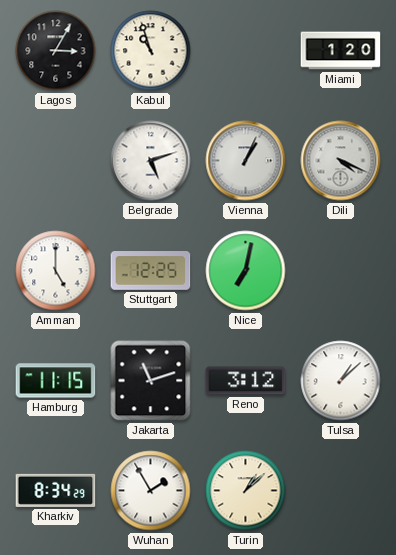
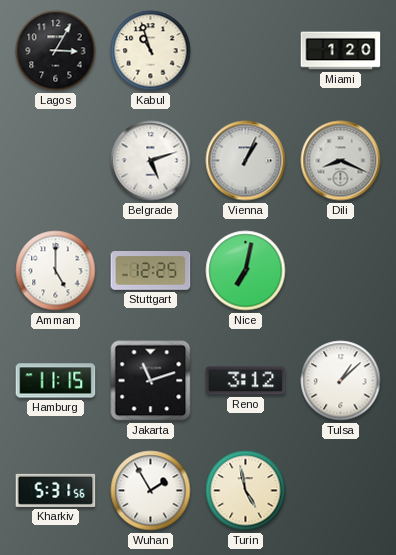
Dili: 4:19 -> 8:19
Kharkiv: 8:34 -> 5:31
Turin: 1:08 -> 4:58
